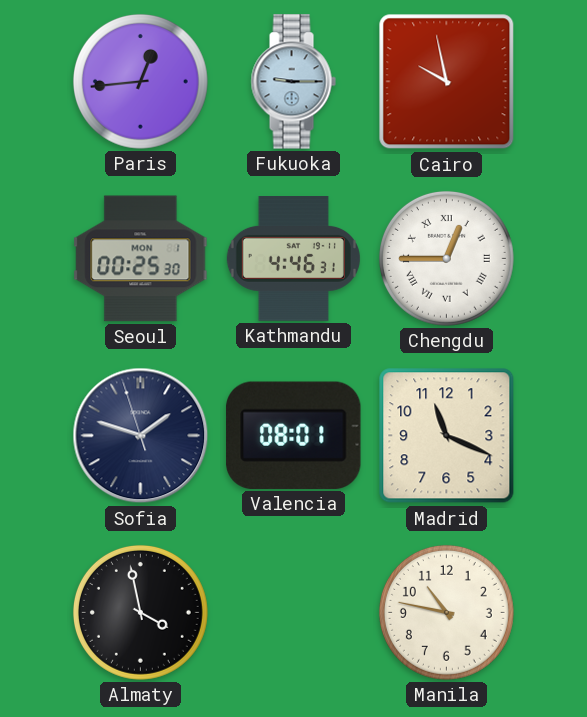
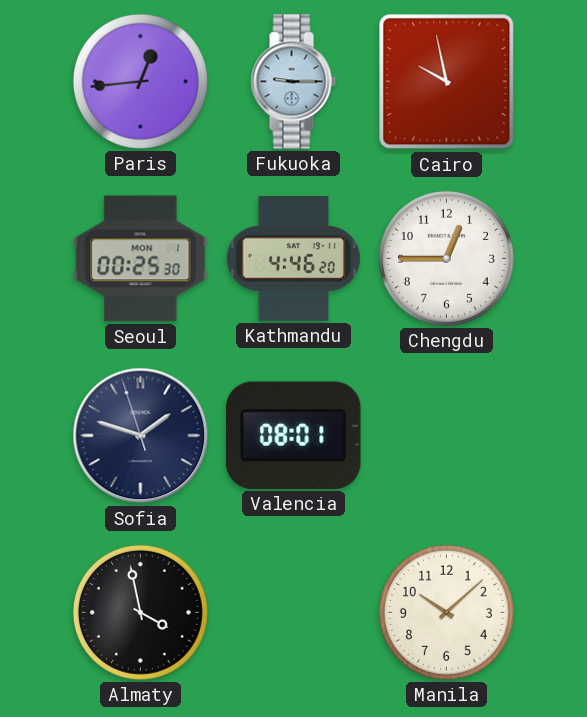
Kathmandu: 4:46:31 -> 4:46:20
Chengdu numerals: Roman -> Arabic
Madrid: 11:19 -> none
Manila: 10:47 -> 10:08
